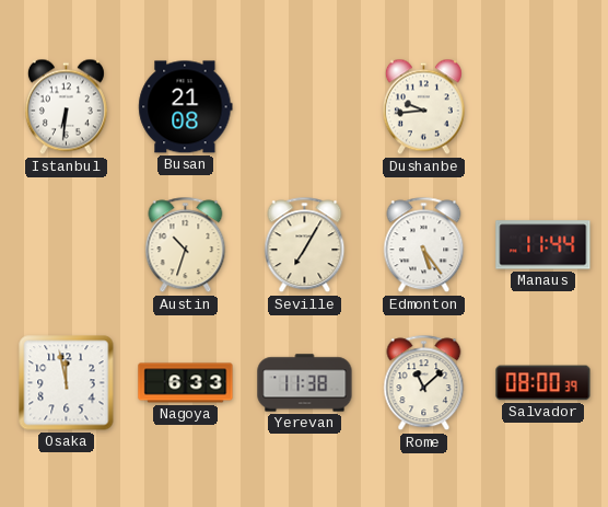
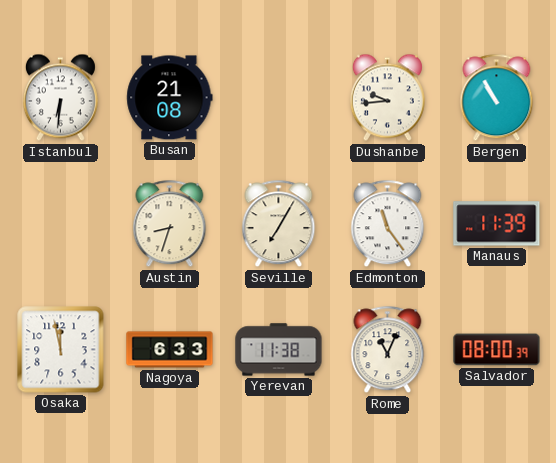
Bergen: none -> 10:55
Austin: 10:33 -> 8:33
Edmonton: 5:24 -> 11:24
Manaus: 11:44 -> 11:39
Rome: 11:08 -> 11:04
